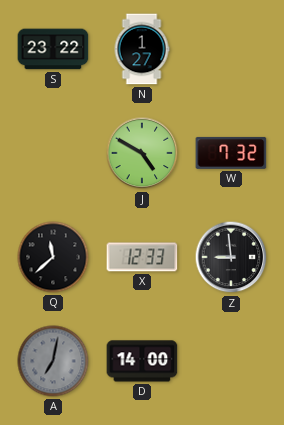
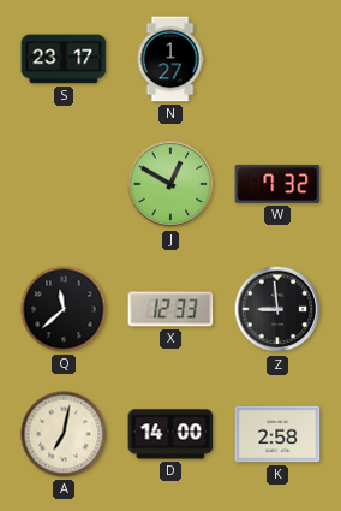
S: 23:22 -> 23:17
J: 4:50 -> 12:50
A dial: grey -> cream
K: none -> 2:58
